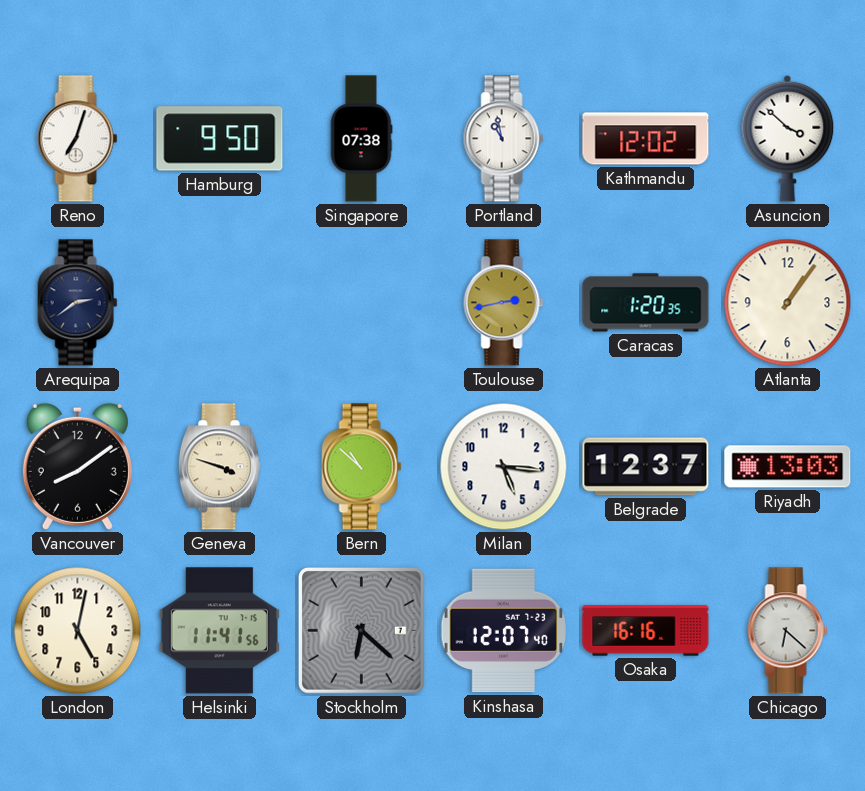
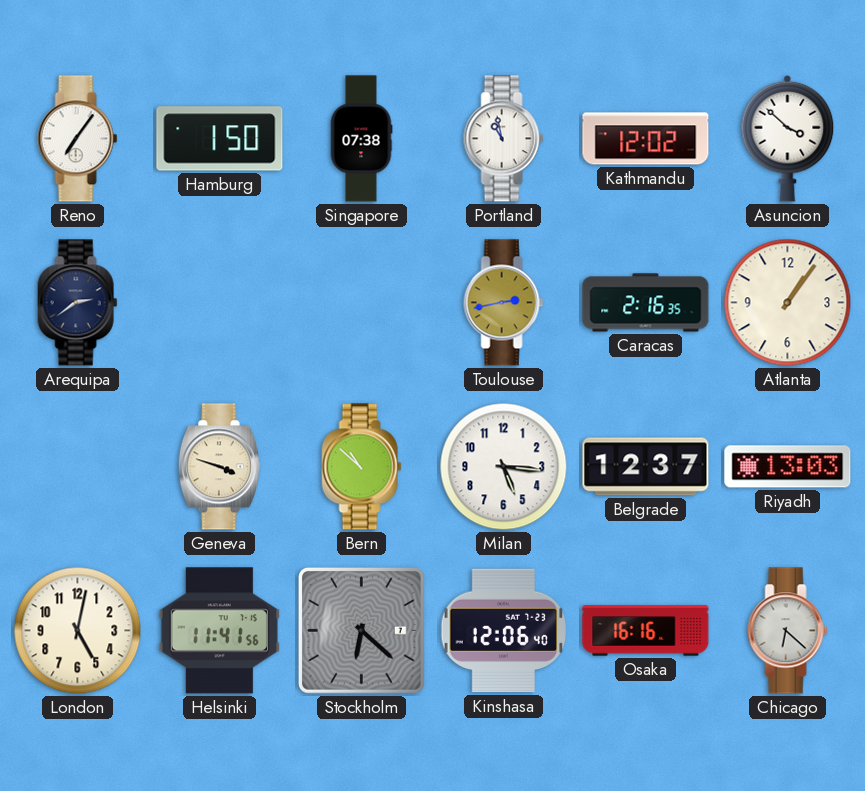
Reno: 7:03 -> 7:06
Hamburg: 9:50 -> 1:50
Caracas: 1:20 -> 2:16
Vancouver: 8:09 -> none
Kinshasa: 12:07 -> 12:06
